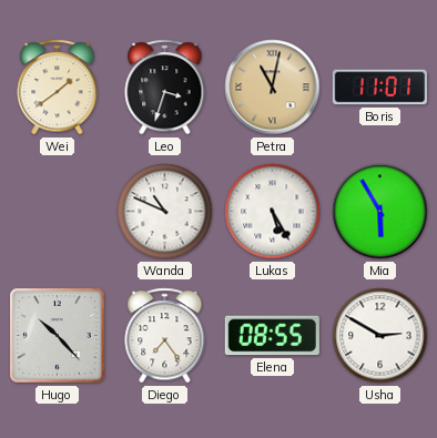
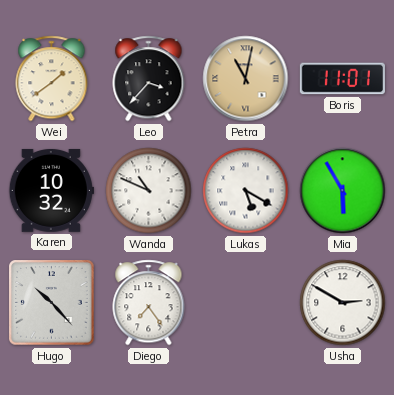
Leo: 3:33 -> 3:37
Karen: none -> 10:32
Lukas: 5:25 -> 5:20
Elena: 08:55 -> none
